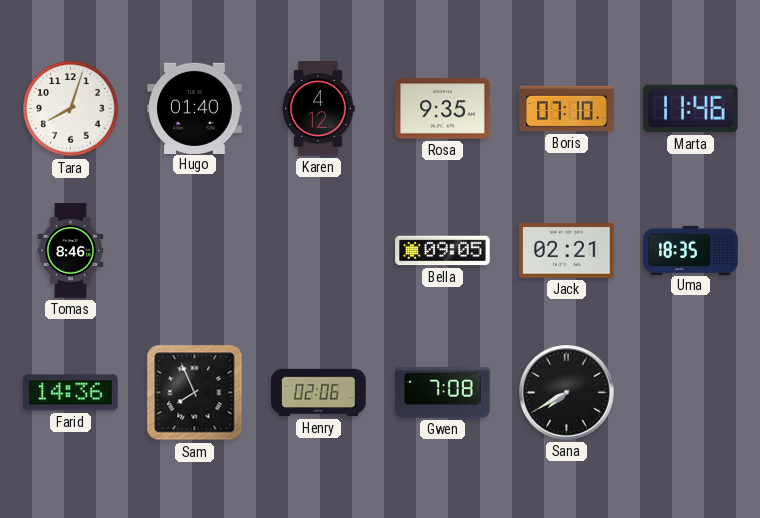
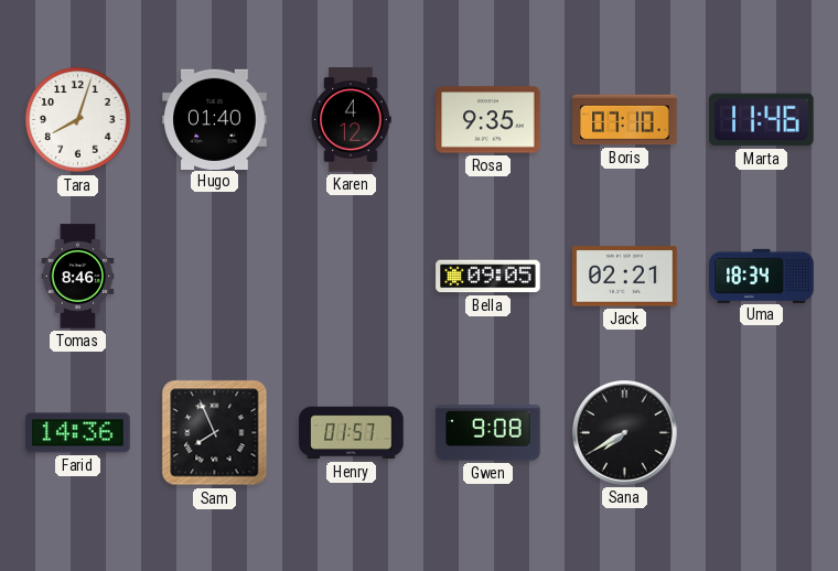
Uma: 18:35 -> 18:34
Henry: 02:06 -> 01:57
Gwen: 7:08 -> 9:08
